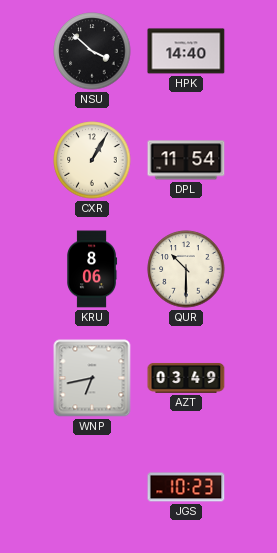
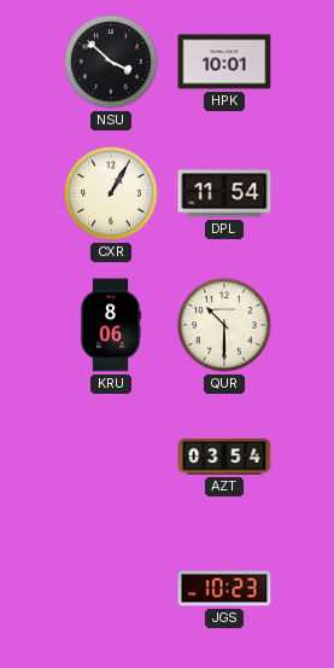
HPK: 14:40 -> 10:01
WNP: 6:43 -> none
AZT: 03:49 -> 03:54
